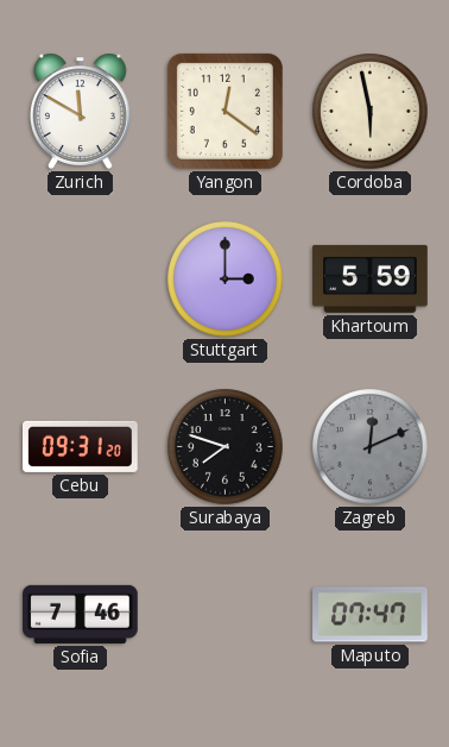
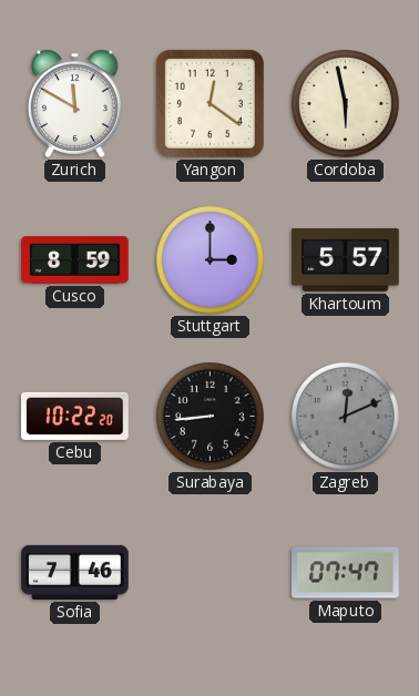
Cusco: none -> 8:59
Khartoum: 5:59 -> 5:57
Cebu: 09:31 -> 10:22
Surabaya: 7:48 -> 8:44
